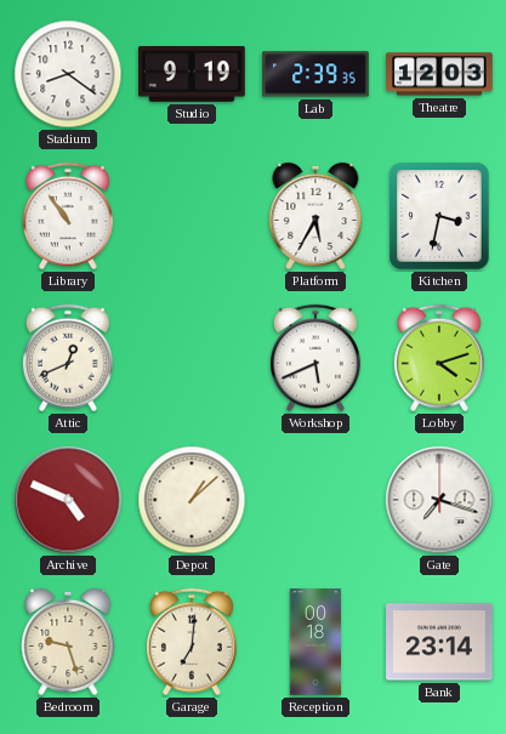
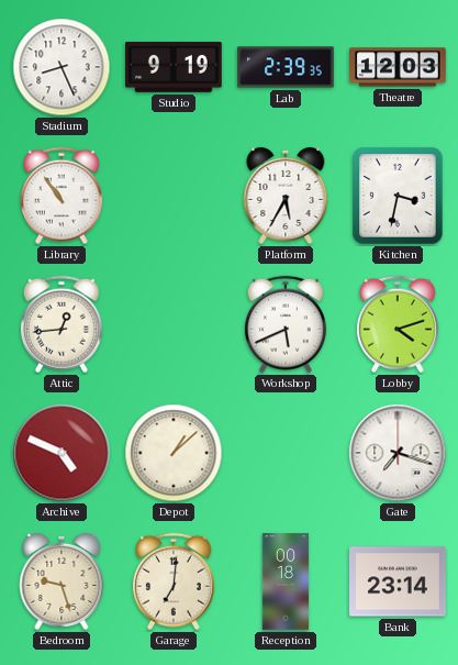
Stadium: 8:21 -> 8:26
Attic: 12:41 -> 12:44
